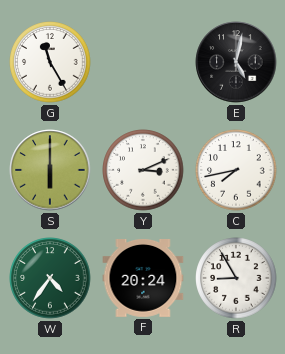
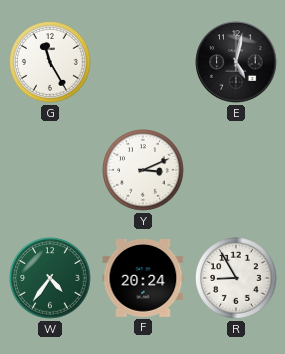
S: 6:00 -> none
C: 7:43 -> none
